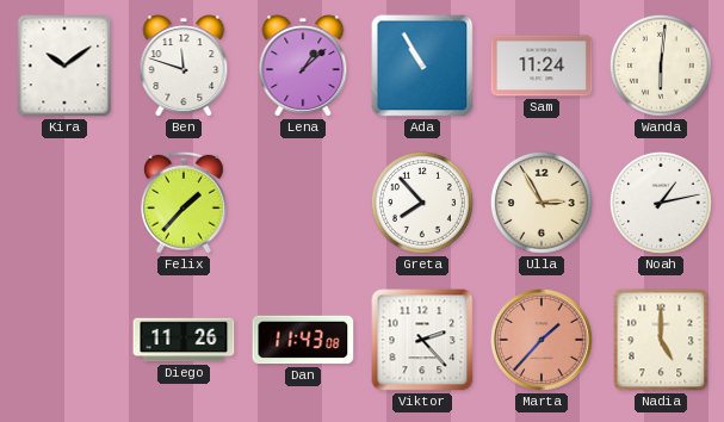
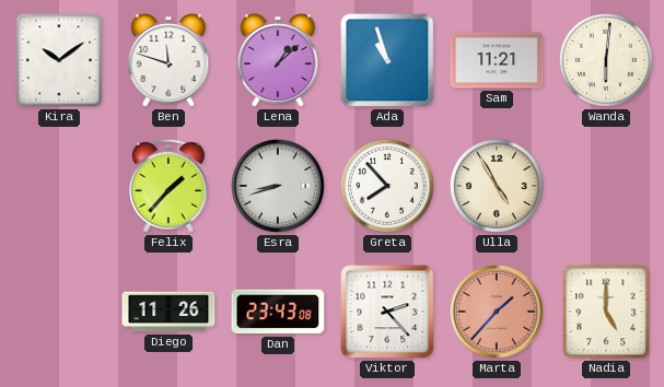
Ada: 10:55 -> 10:57
Sam: 11:24 -> 11:21
Esra: none -> 8:42
Ulla: 2:55 -> 4:55
Noah: 1:13 -> none
Dan: 11:43 -> 23:43
